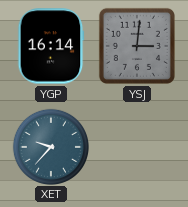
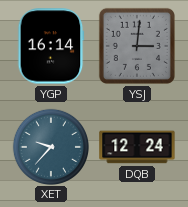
DQB: none -> 12:24
